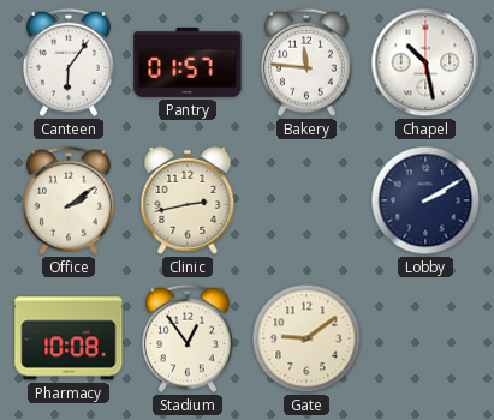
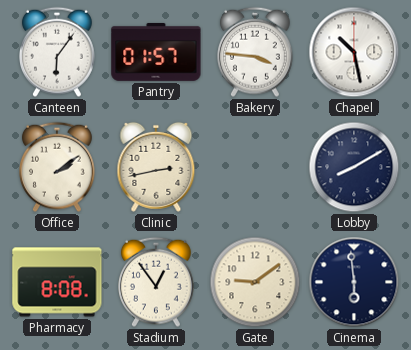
Bakery: 11:46 -> 3:46
Lobby: 2:10 -> 8:10
Pharmacy: 10:08 -> 8:08
Cinema: none -> 5:59
